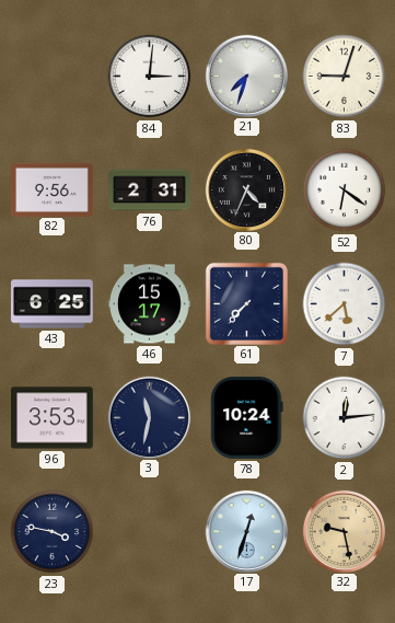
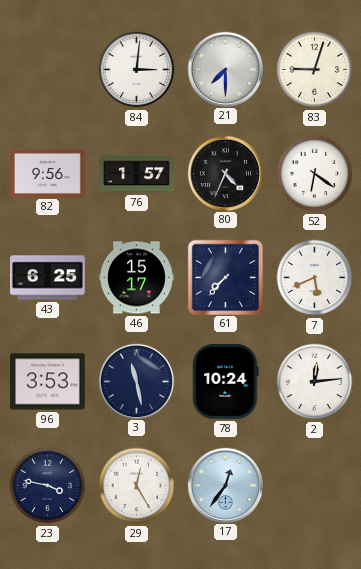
21: 7:33 -> 7:30
76: 2:31 -> 1:57
7: 5:38 -> 5:41
3: 11:32 -> 11:28
29: none -> 12:25
17: 12:33 -> 12:36
32: 9:28 -> none
